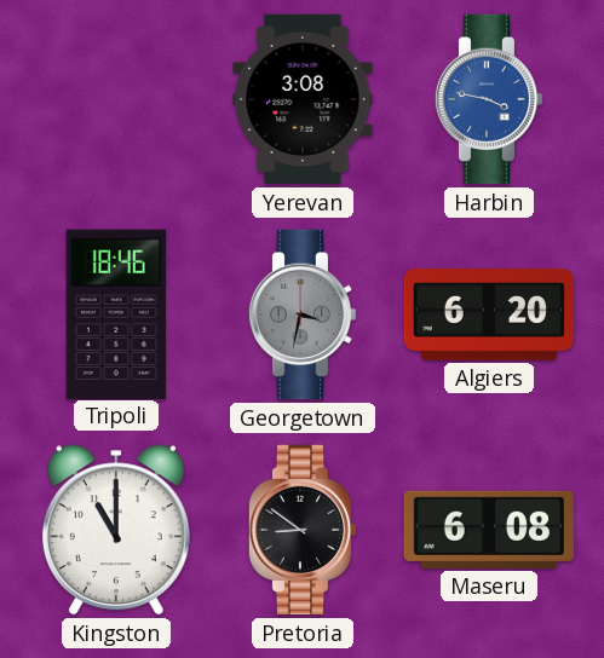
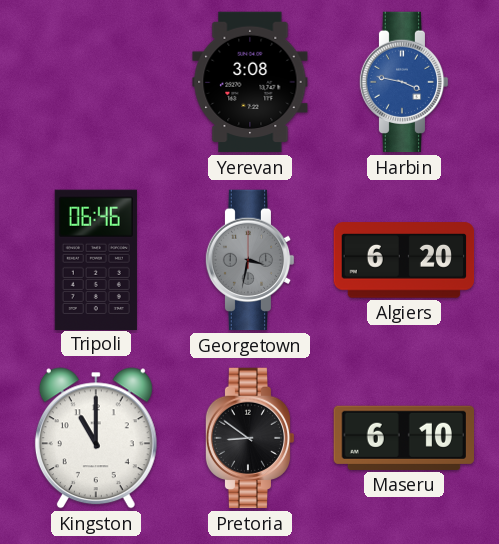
Tripoli: 18:46 -> 06:46
Maseru: 6:08 -> 6:10
